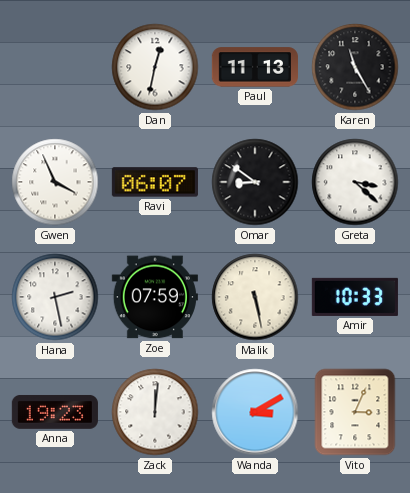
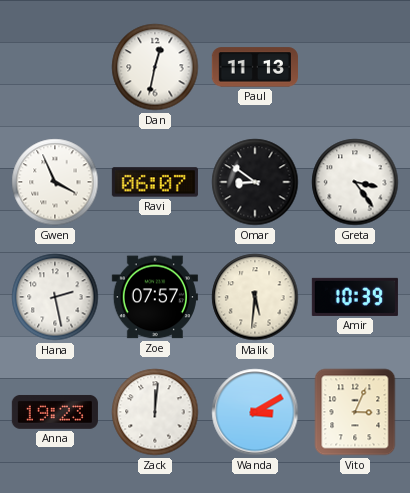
Karen: 11:25 -> none
Greta: 3:22 -> 3:24
Zoe: 07:59 -> 07:57
Malik: 5:28 -> 5:31
Amir: 10:33 -> 10:39
